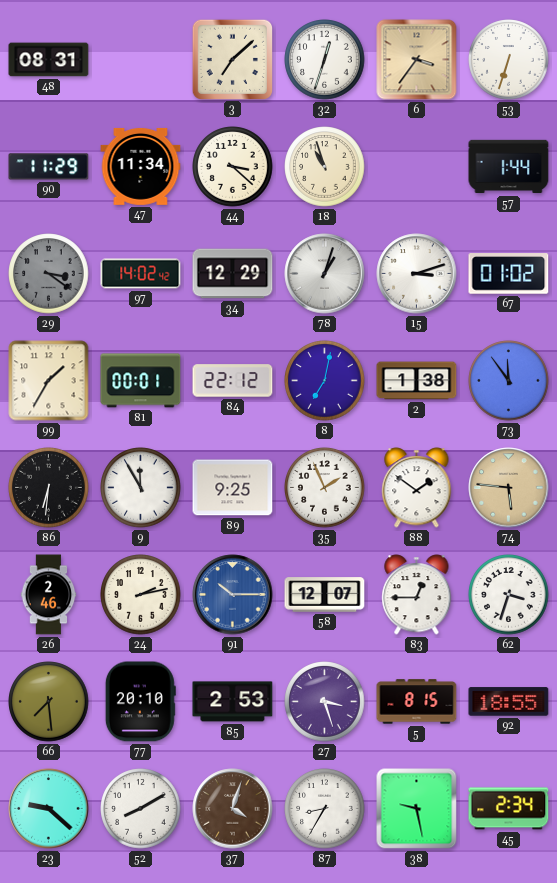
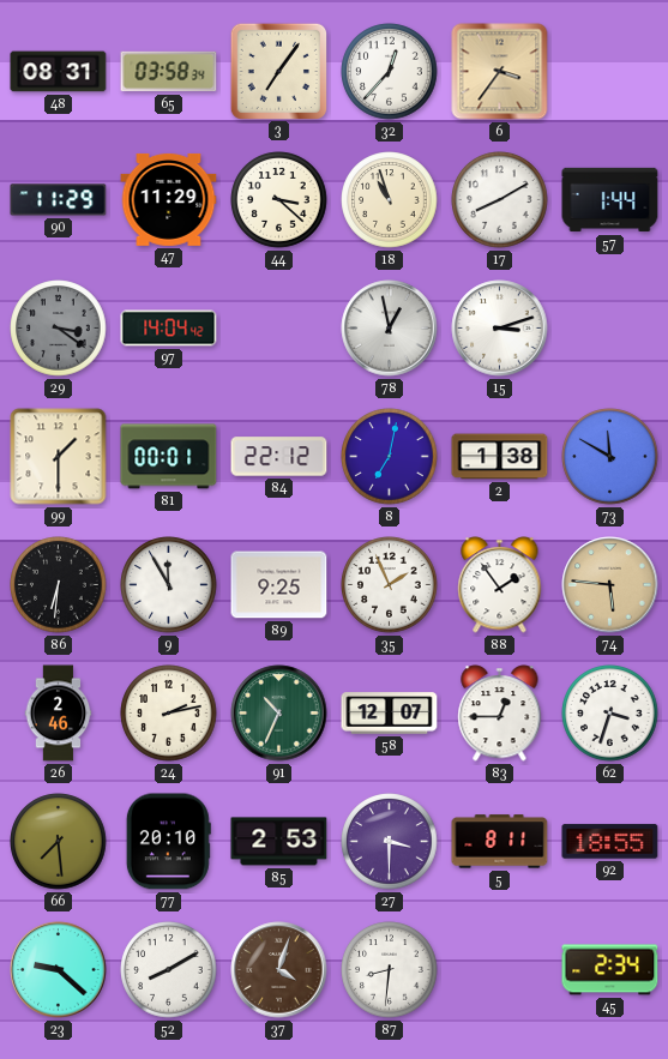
65: none -> 03:58
3: 7:08 -> 7:06
32: 12:33 -> 12:37
53: 6:33 -> none
47: 11:34 -> 11:29
17: none -> 8:10
97: 14:02 -> 14:04
34: 12:29 -> none
78: 1:03 -> 12:58
67: 01:02 -> none
99: 1:35 -> 1:30
73: 11:54 -> 11:50
88: 1:51 -> 1:54
91: 10:15 -> 10:34
91 dial: blue -> green
27: 3:27 -> 3:30
5: 8:15 -> 8:11
87: 8:35 -> 8:31
38: 9:28 -> none
